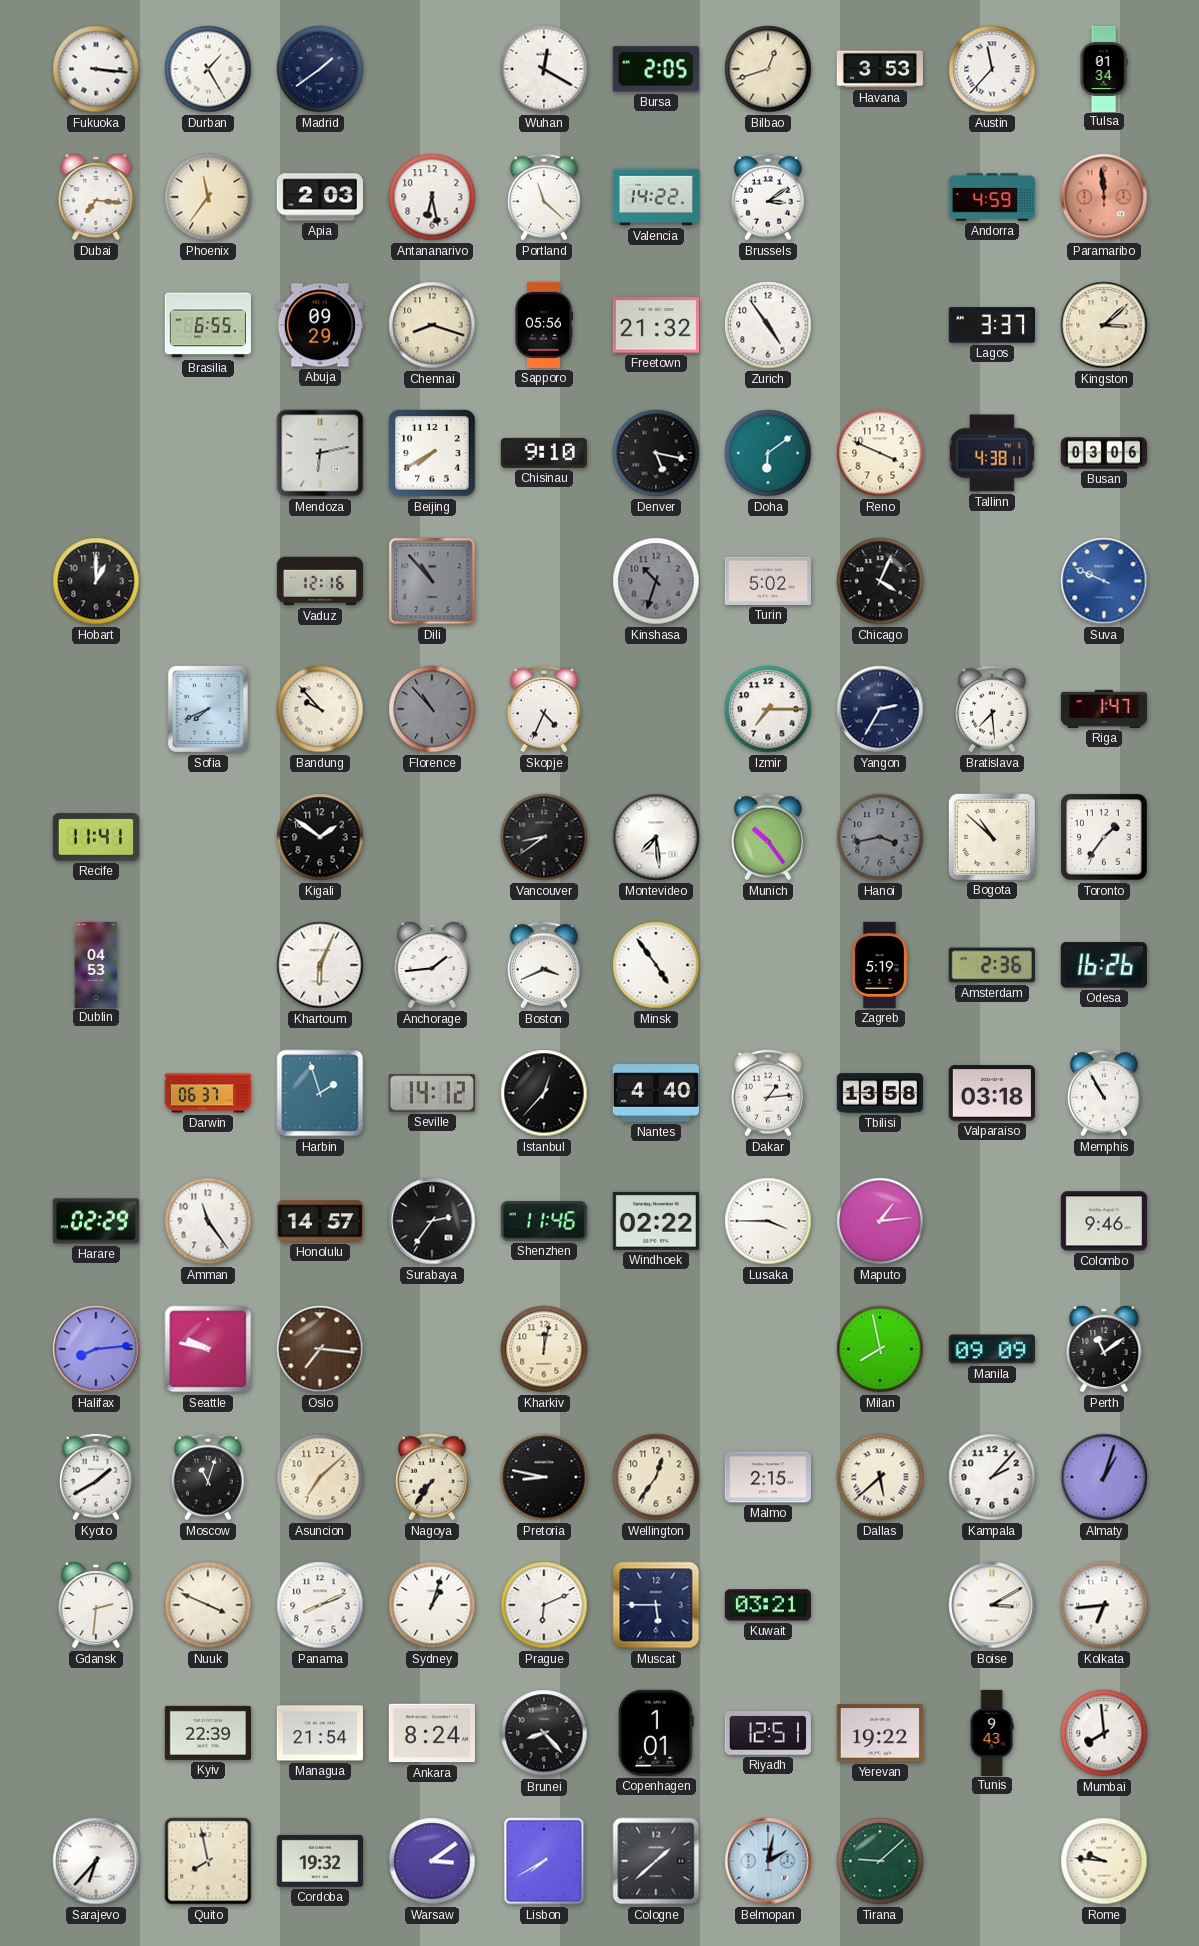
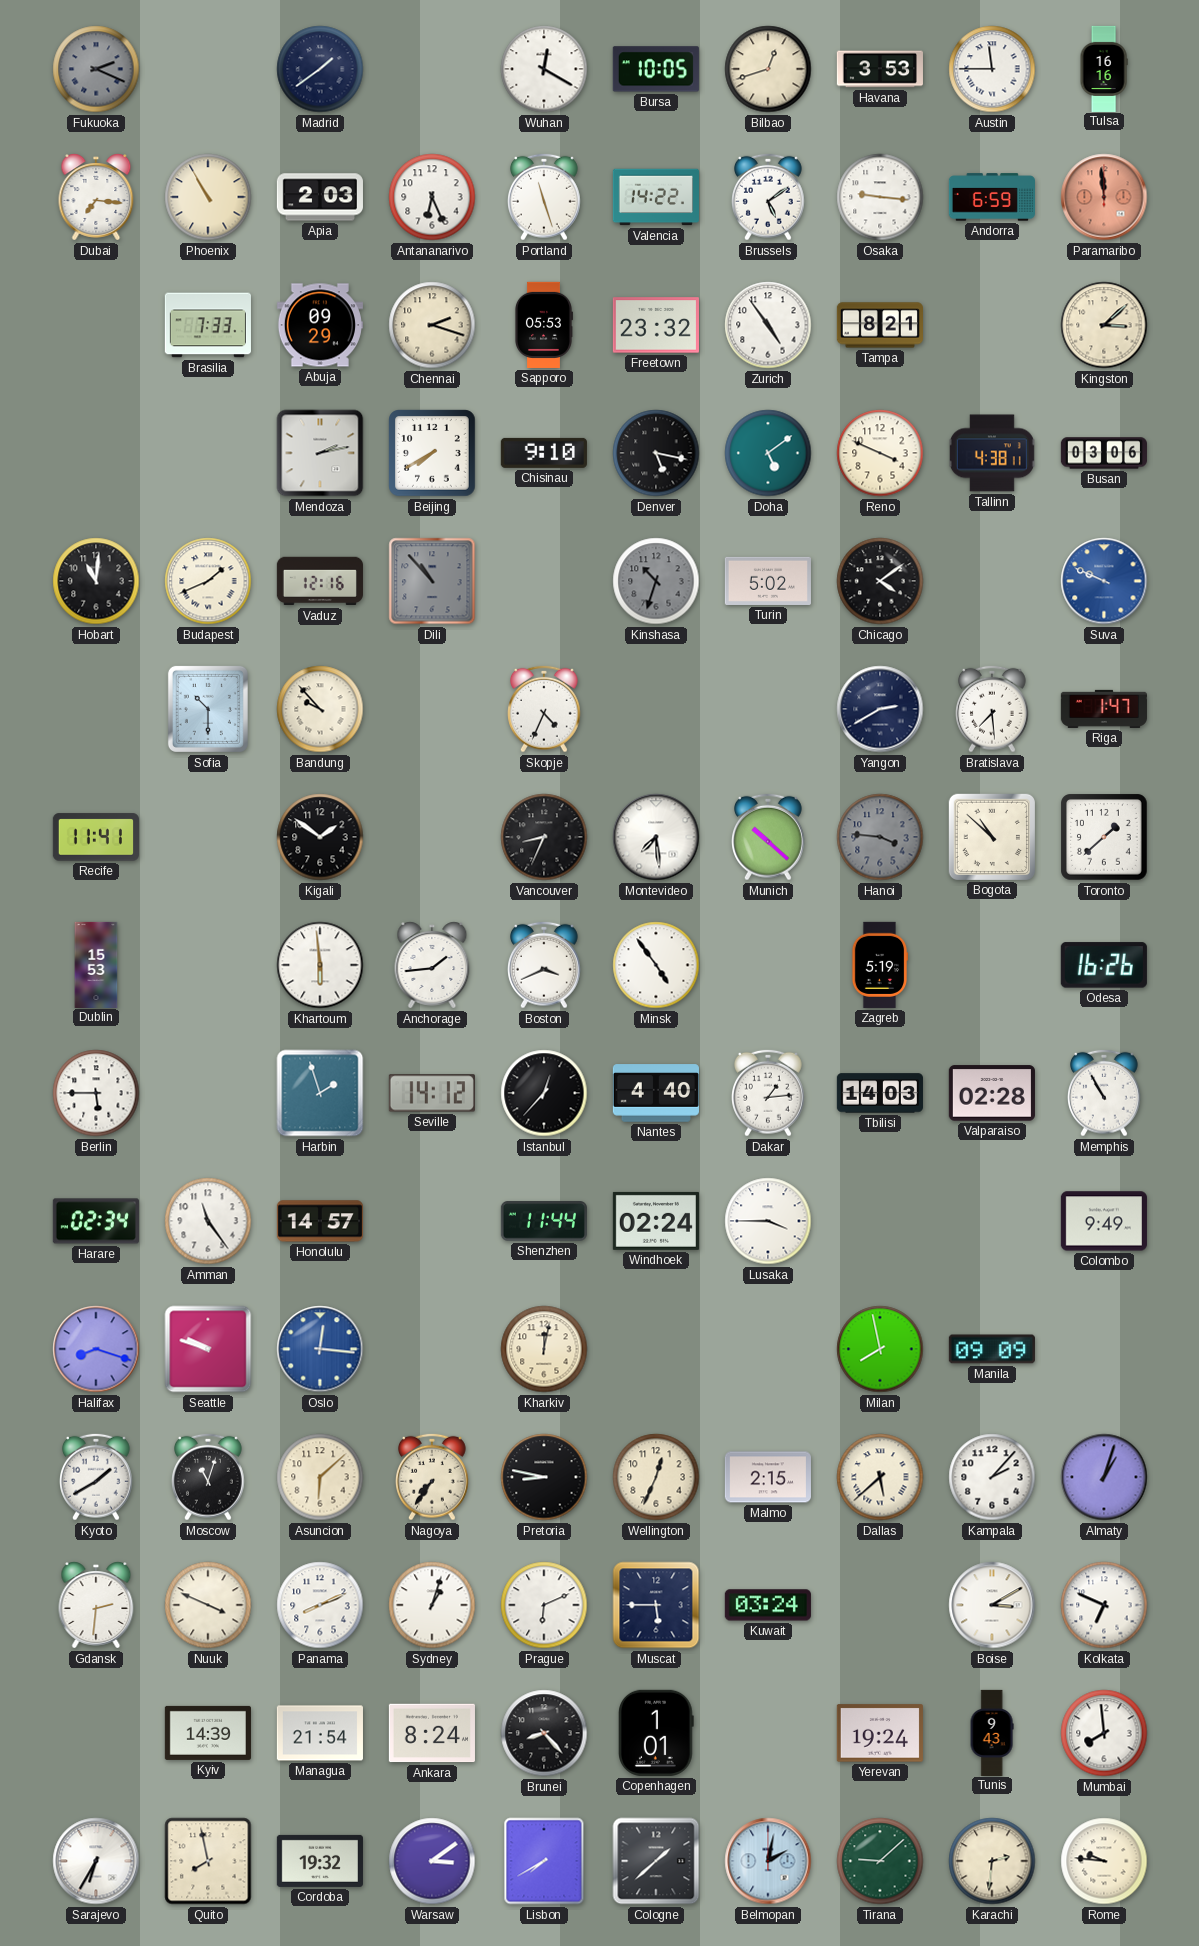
Fukuoka: 3:16 -> 2:19
Fukuoka dial: white -> grey
Durban: 1:25 -> none
Bursa: 2:05 -> 10:05
Austin: 11:37 -> 11:45
Tulsa: 01:34 -> 16:16
Phoenix: 11:36 -> 10:55
Antananarivo: 6:28 -> 6:26
Portland: 11:22 -> 11:27
Brussels: 3:09 -> 5:09
Osaka: none -> 9:16
Andorra: 4:59 -> 6:59
Brasilia: 6:55 -> 7:33
Chennai: 8:18 -> 2:18
Sapporo: 05:56 -> 05:53
Freetown: 21:32 -> 23:32
Tampa: none -> 8:21
Lagos: 3:37 -> none
Mendoza: 6:13 -> 2:13
Doha: 6:09 -> 5:09
Hobart: 1:00 -> 11:01
Budapest: none -> 1:41
Chicago: 4:04 -> 4:09
Sofia: 7:41 -> 10:30
Florence: 10:53 -> none
Izmir: 7:15 -> none
Yangon: 2:35 -> 2:40
Vancouver: 8:39 -> 8:34
Munich: 10:24 -> 10:22
Hanoi: 3:43 -> 3:46
Toronto: 1:36 -> 1:38
Dublin: 04:53 -> 15:53
Khartoum: 6:04 -> 5:59
Amsterdam: 2:36 -> none
Berlin: none -> 5:45
Darwin: 06:37 -> none
Tbilisi: 13:58 -> 14:03
Valparaiso: 03:18 -> 02:28
Harare: 02:29 -> 02:34
Surabaya: 2:36 -> none
Shenzhen: 11:46 -> 11:44
Windhoek: 02:22 -> 02:24
Maputo: 1:14 -> none
Colombo: 9:46 -> 9:49
Halifax: 8:14 -> 8:18
Seattle: 9:47 -> 9:48
Oslo: 7:16 -> 12:16
Oslo dial: brown -> blue
Perth: 11:09 -> none
Asuncion: 7:08 -> 6:08
Wellington: 12:36 -> 12:34
Kuwait: 03:21 -> 03:24
Kolkata: 6:44 -> 6:49
Kyiv: 22:39 -> 14:39
Riyadh: 12:51 -> none
Yerevan: 19:22 -> 19:24
Sarajevo: 6:37 -> 6:35
Karachi: none -> 2:31
